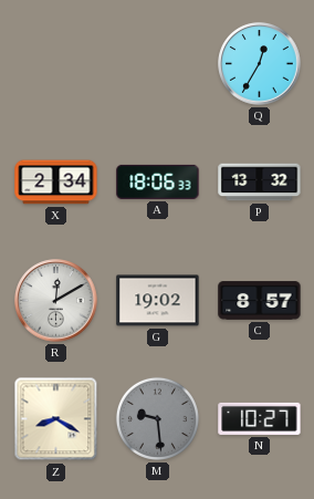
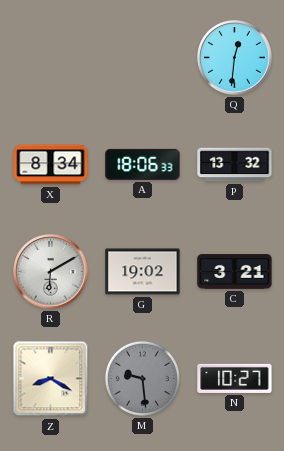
Q: 12:35 -> 12:31
X: 2:34 -> 8:34
R: 12:10 -> 6:10
C: 8:57 -> 3:21
